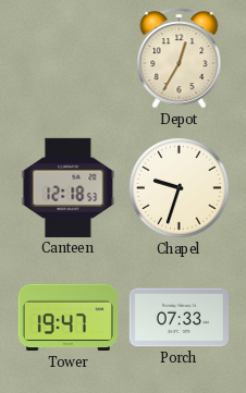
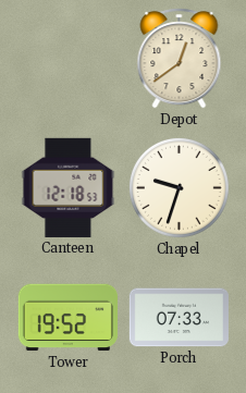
Depot: 12:35 -> 12:39
Tower: 19:47 -> 19:52
